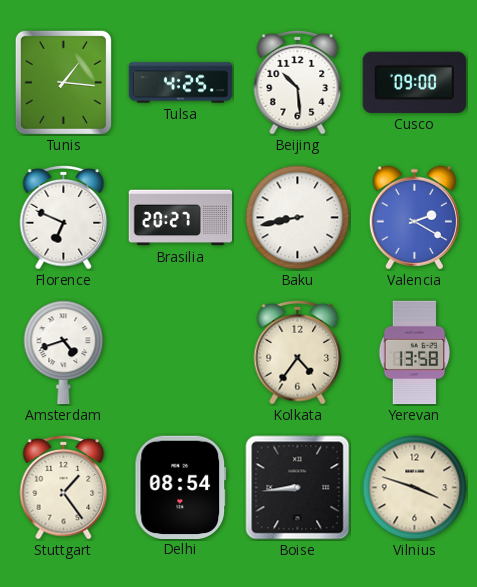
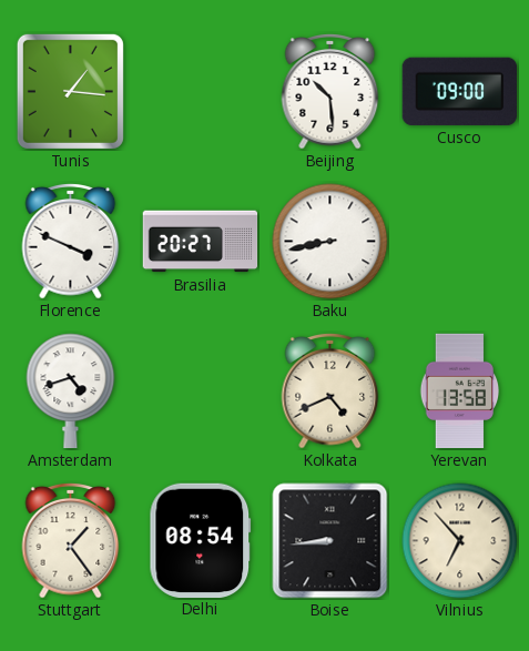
Tulsa: 4:25 -> none
Florence: 6:49 -> 3:49
Valencia: 2:20 -> none
Kolkata: 4:36 -> 4:41
Vilnius: 3:48 -> 6:53
